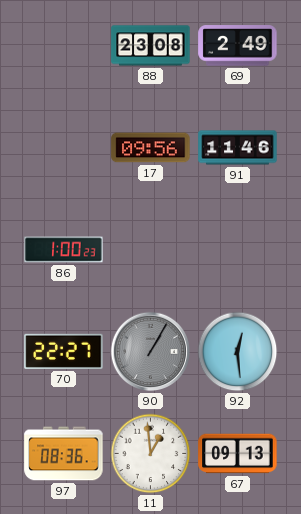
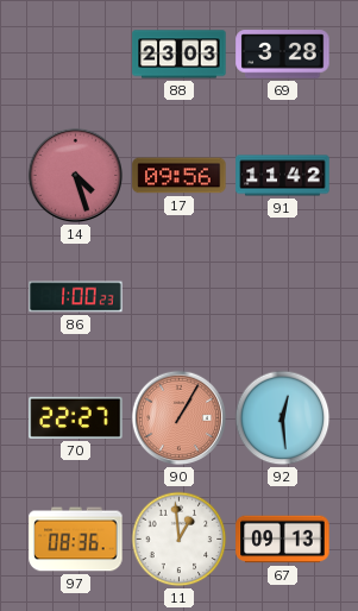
88: 23:08 -> 23:03
69: 2:49 -> 3:28
14: none -> 4:27
91: 11:46 -> 11:42
90 dial: grey -> salmon
